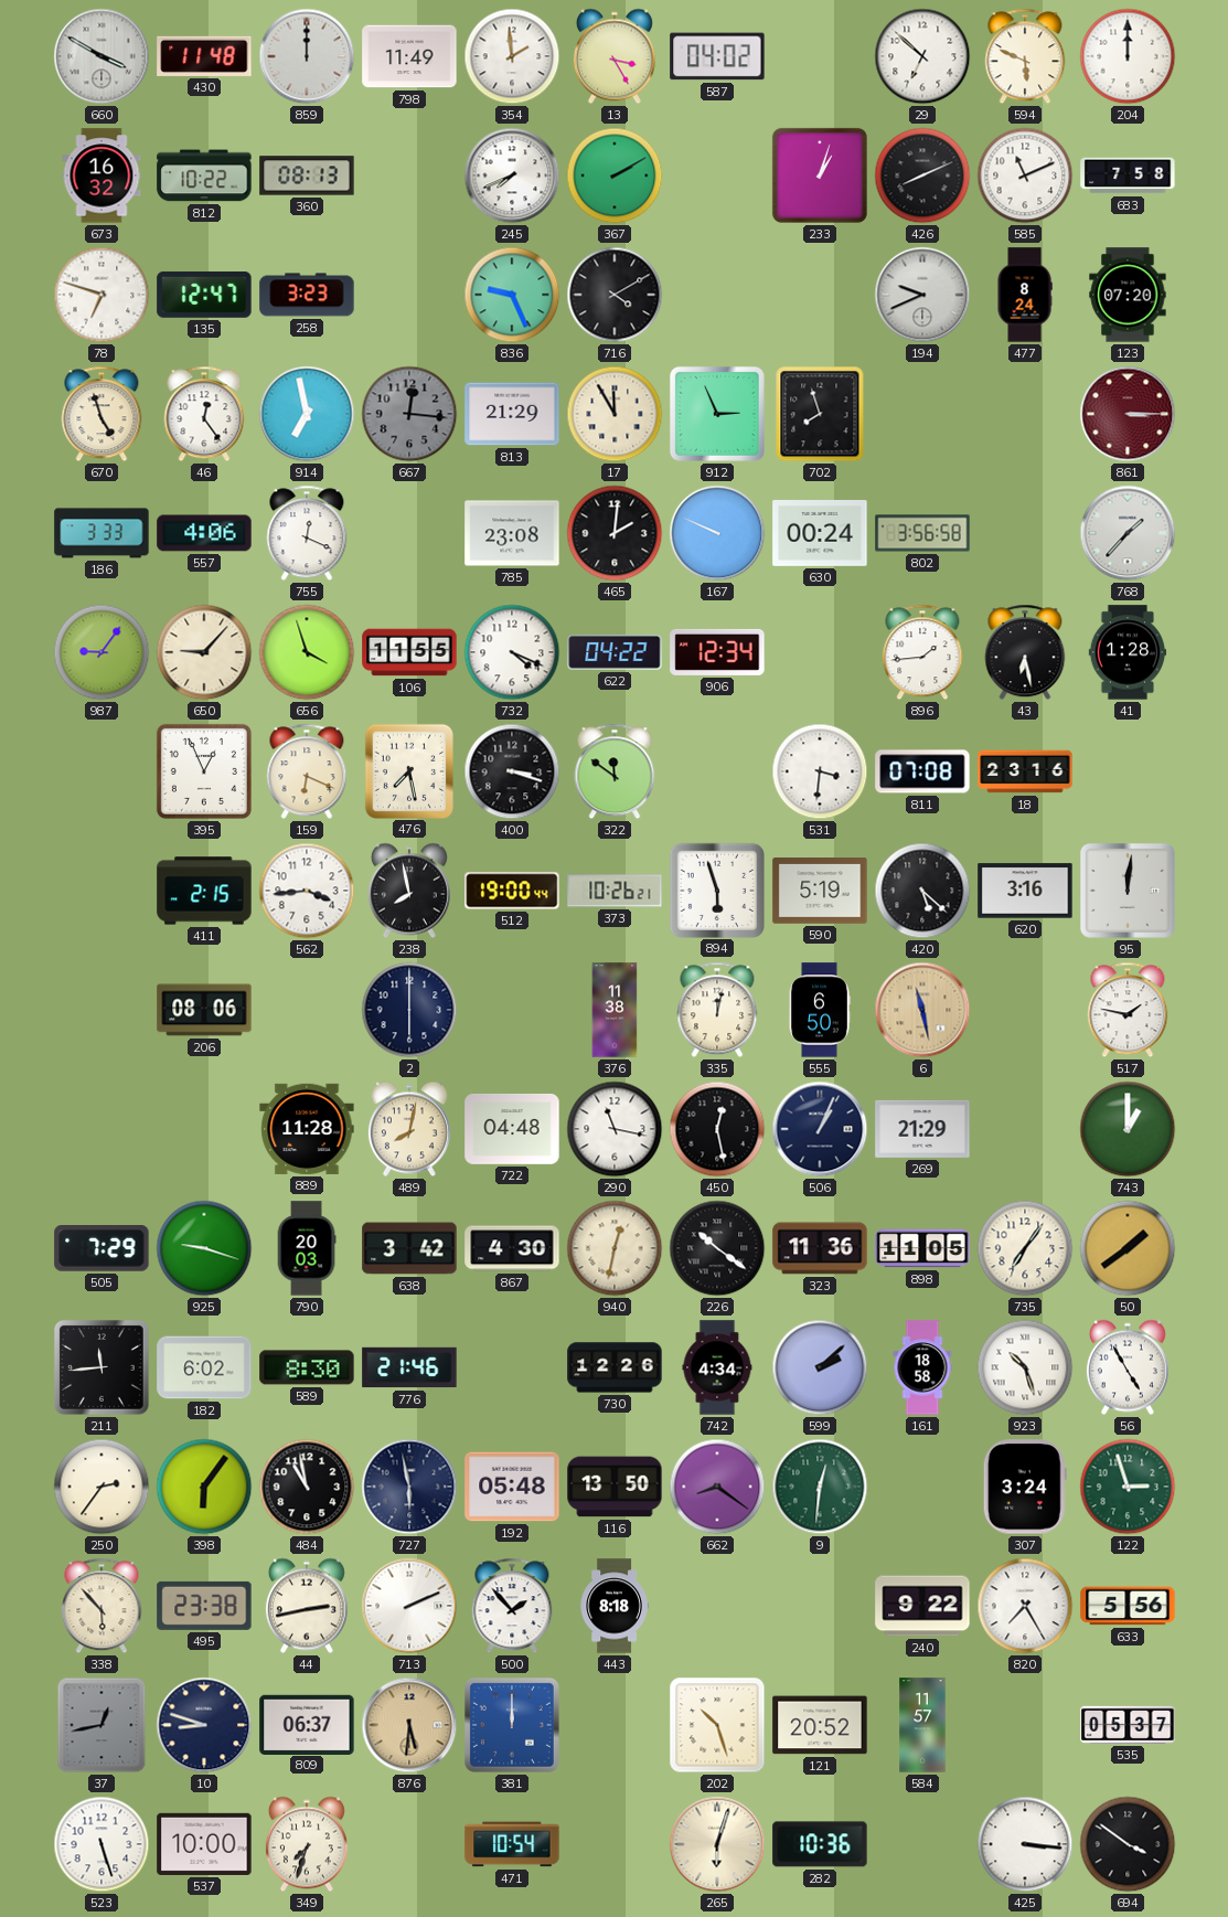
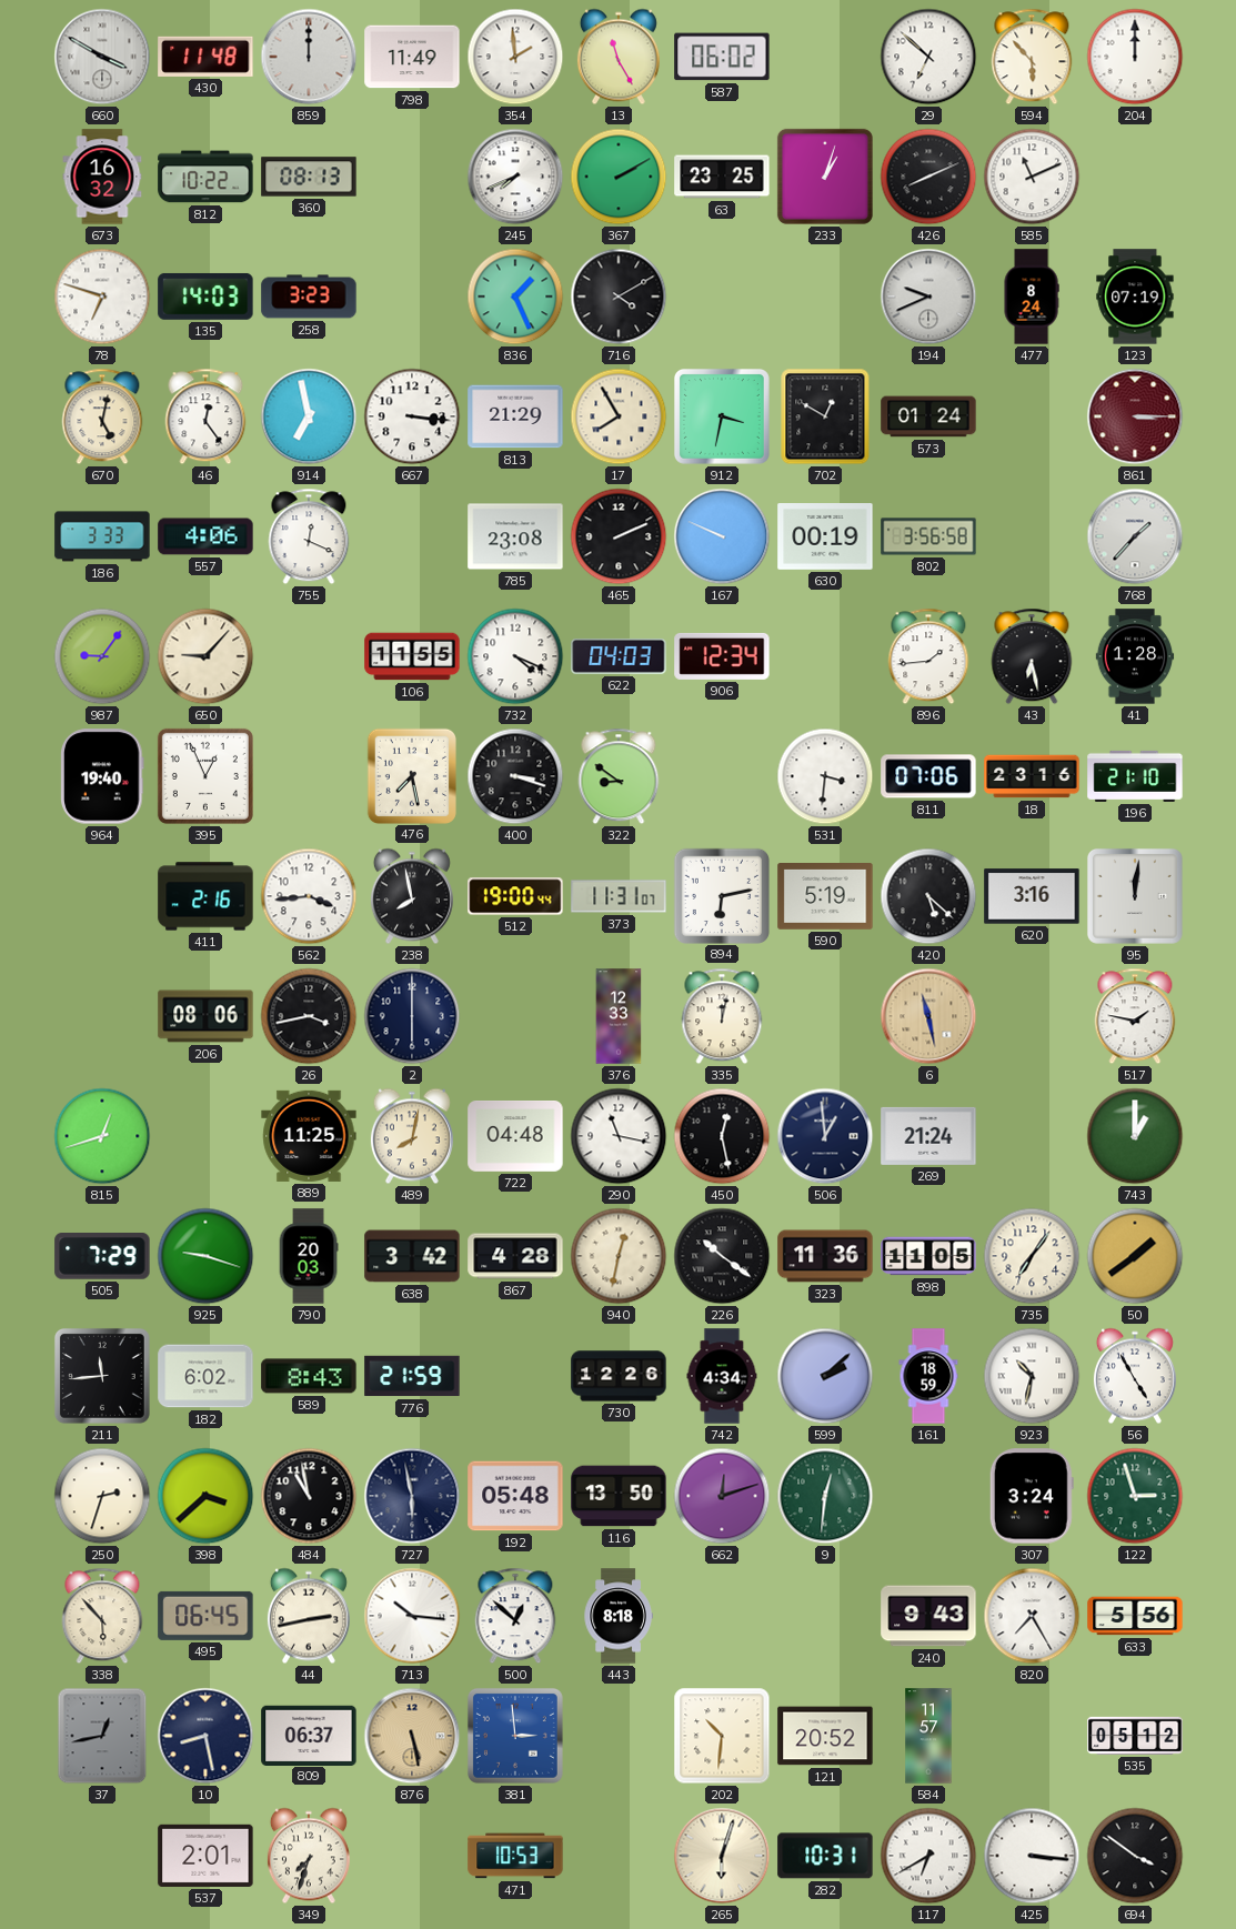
13: 3:25 -> 11:25
587: 04:02 -> 06:02
594: 5:49 -> 5:53
63: none -> 23:25
683: 7:58 -> none
135: 12:47 -> 14:03
836: 9:26 -> 1:26
123: 07:20 -> 07:19
670: 4:57 -> 5:02
667: 12:16 -> 3:16
667 dial: grey -> white
17: 11:55 -> 7:55
912: 2:56 -> 3:32
702: 7:57 -> 12:50
573: none -> 01:24
465: 2:01 -> 2:11
630: 00:24 -> 00:19
656: 3:57 -> none
622: 04:22 -> 04:03
964: none -> 19:40
159: 6:19 -> none
322: 11:51 -> 8:51
811: 07:08 -> 07:06
196: none -> 21:10
411: 2:15 -> 2:16
373: 10:26 -> 11:31
894: 5:57 -> 6:13
26: none -> 3:43
376: 11:38 -> 12:33
555: 6:50 -> none
815: none -> 12:42
889: 11:28 -> 11:25
506: 1:04 -> 12:59
269: 21:29 -> 21:24
867: 4:30 -> 4:28
589: 8:30 -> 8:43
776: 21:46 -> 21:59
161: 18:58 -> 18:59
923: 10:27 -> 10:32
250: 2:36 -> 2:33
398: 6:06 -> 3:38
662: 8:21 -> 12:12
495: 23:38 -> 06:45
713: 2:11 -> 10:16
500: 1:53 -> 12:52
240: 9:22 -> 9:43
10: 8:48 -> 8:28
876: 5:31 -> 5:28
381: 12:00 -> 2:59
202: 10:27 -> 10:31
535: 05:37 -> 05:12
523: 5:27 -> none
537: 10:00 -> 2:01
471: 10:54 -> 10:53
282: 10:36 -> 10:31
117: none -> 6:40
